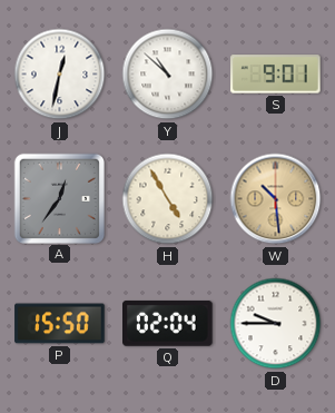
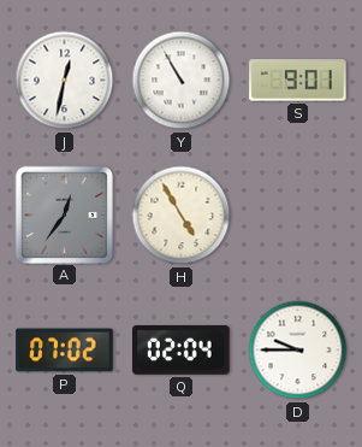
Y: 10:52 -> 10:55
W: 10:29 -> none
P: 15:50 -> 07:02
